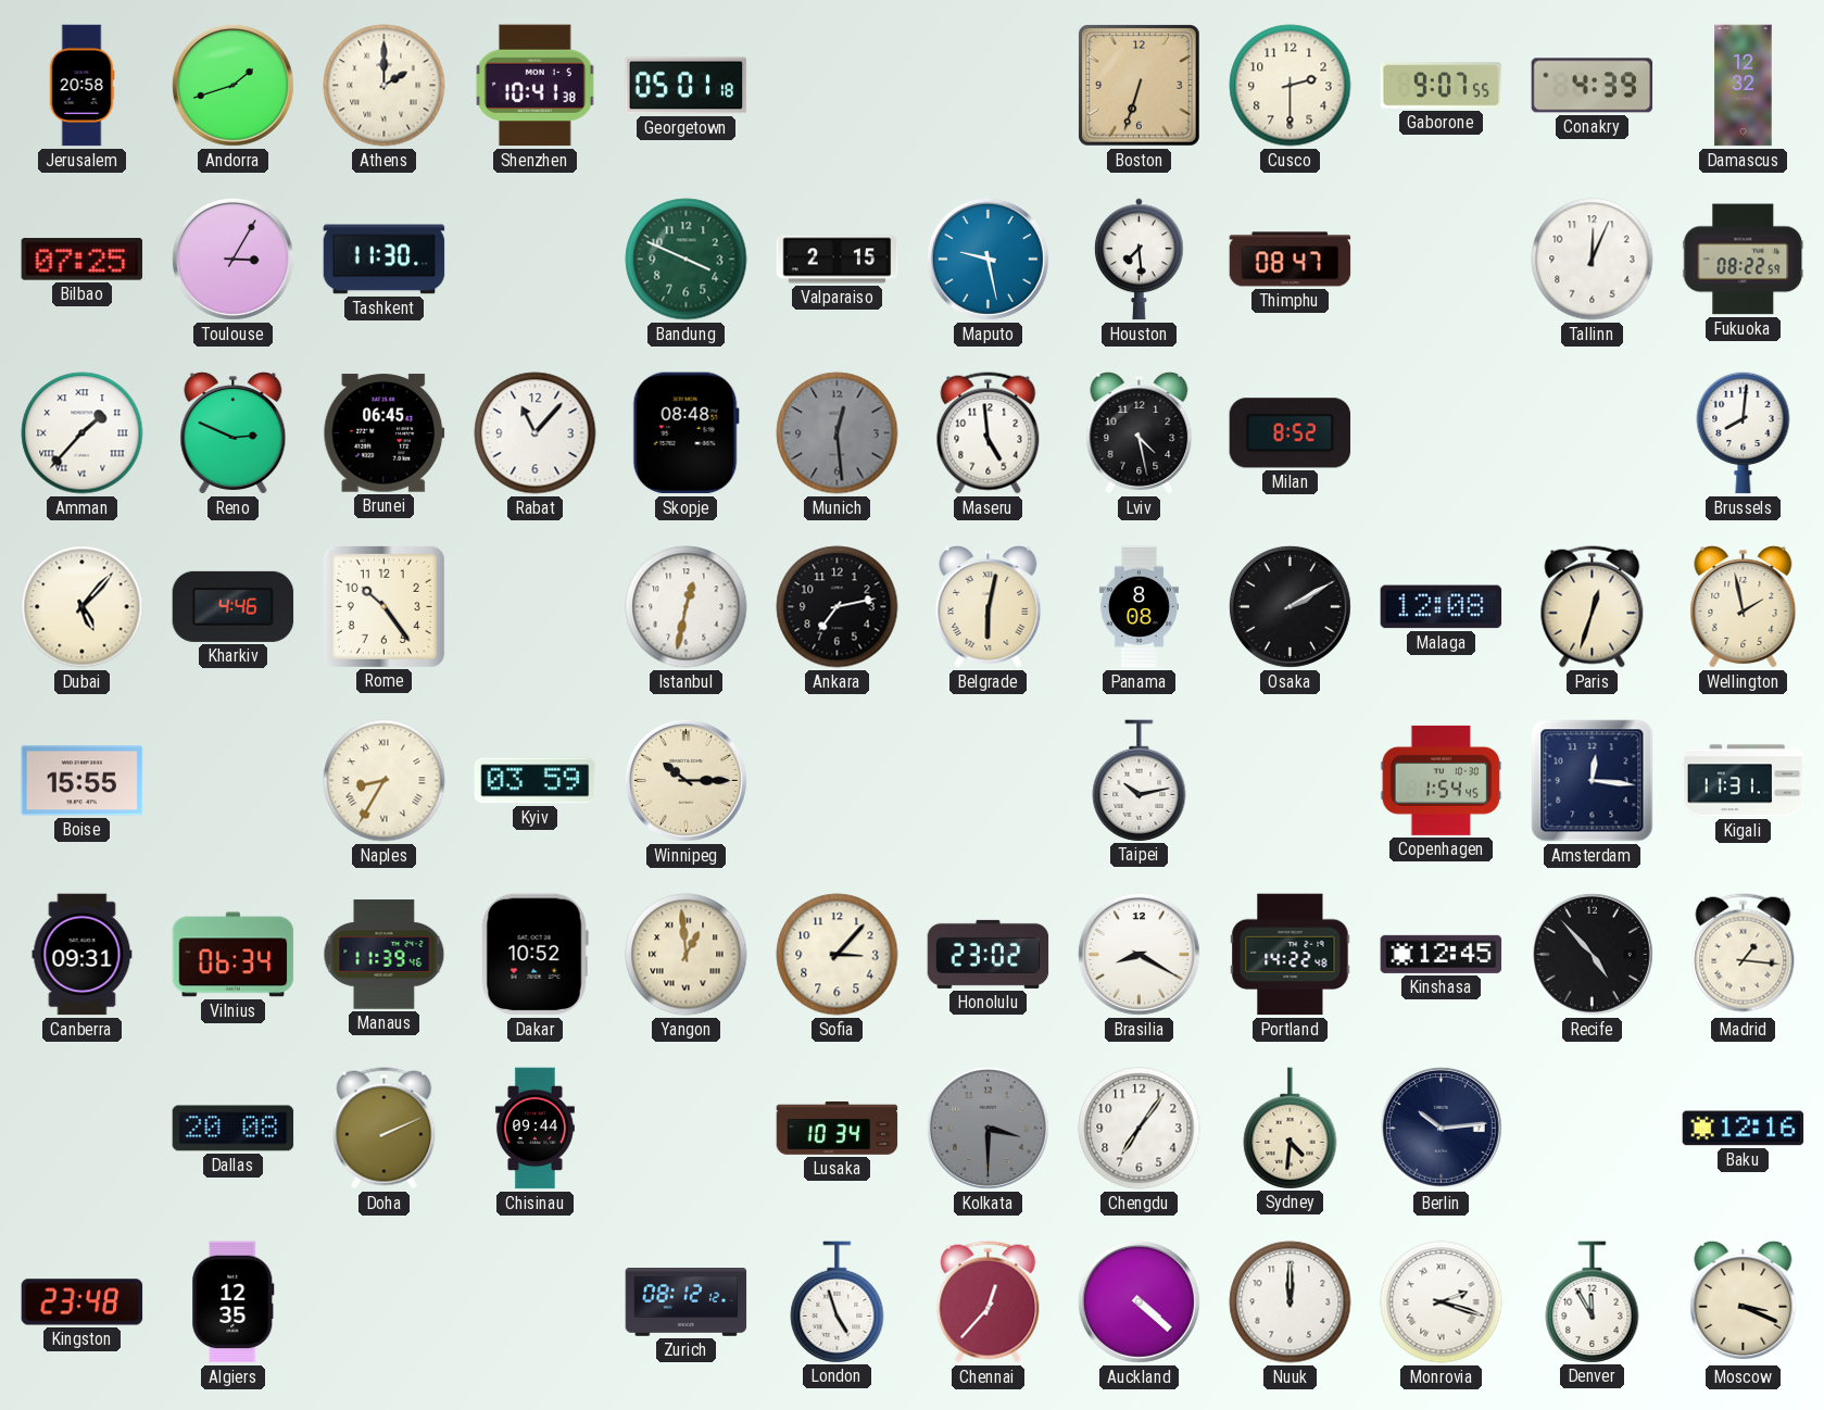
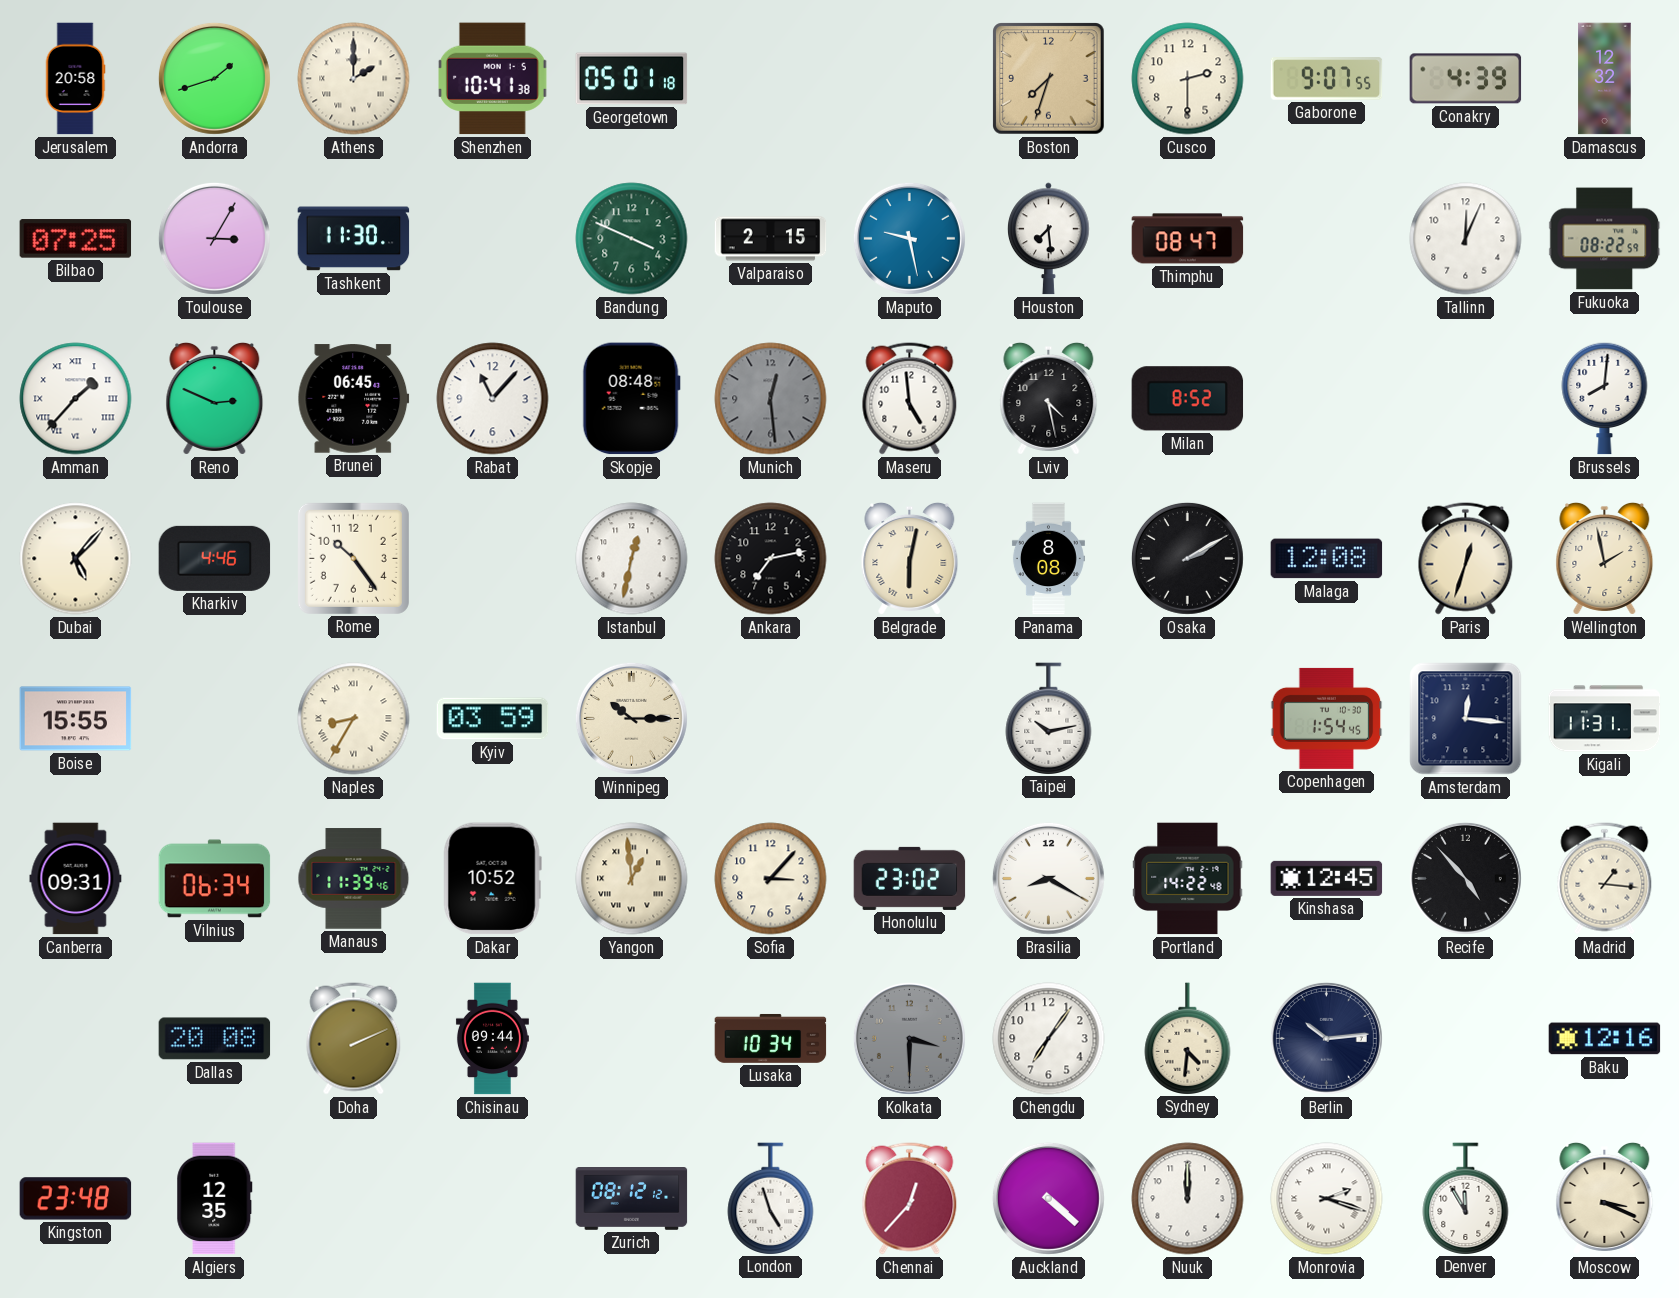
Boston: 6:33 -> 7:33
